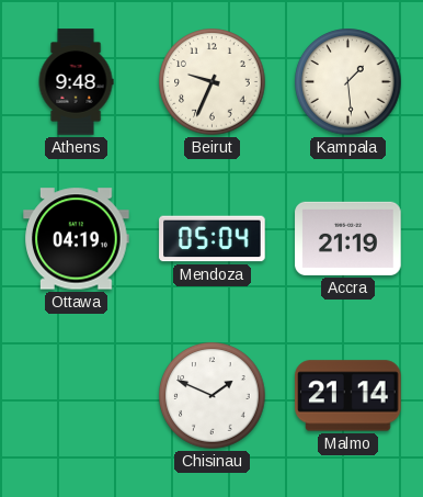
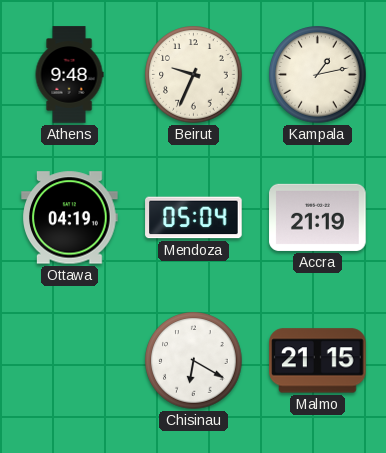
Kampala: 1:29 -> 1:13
Chisinau: 1:49 -> 6:20
Malmo: 21:14 -> 21:15
